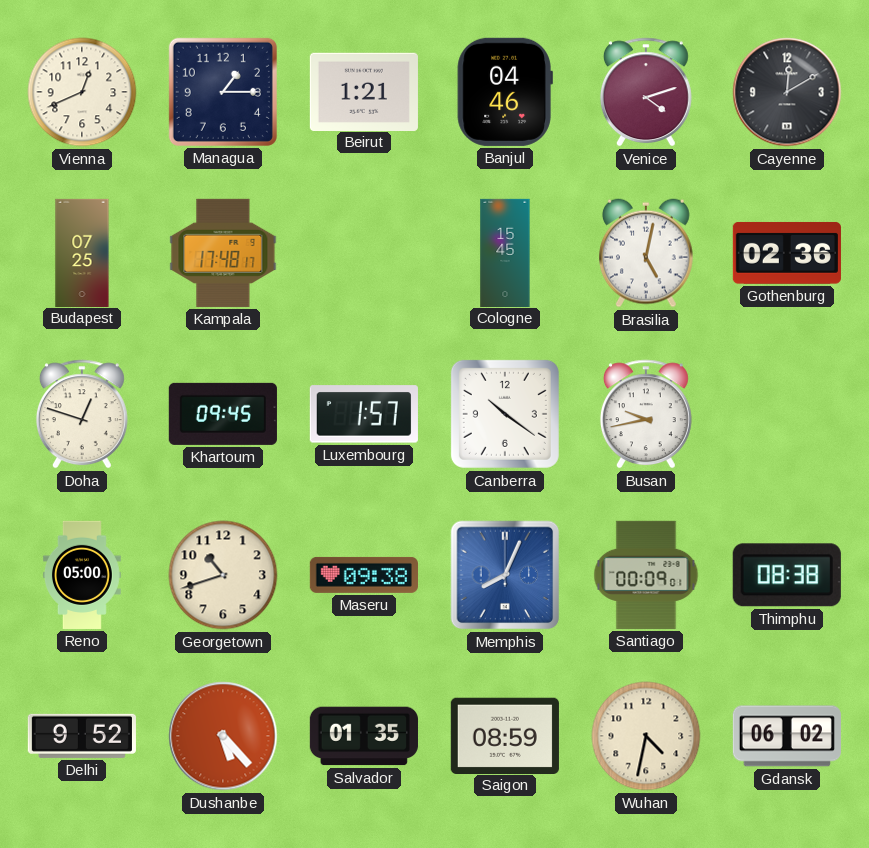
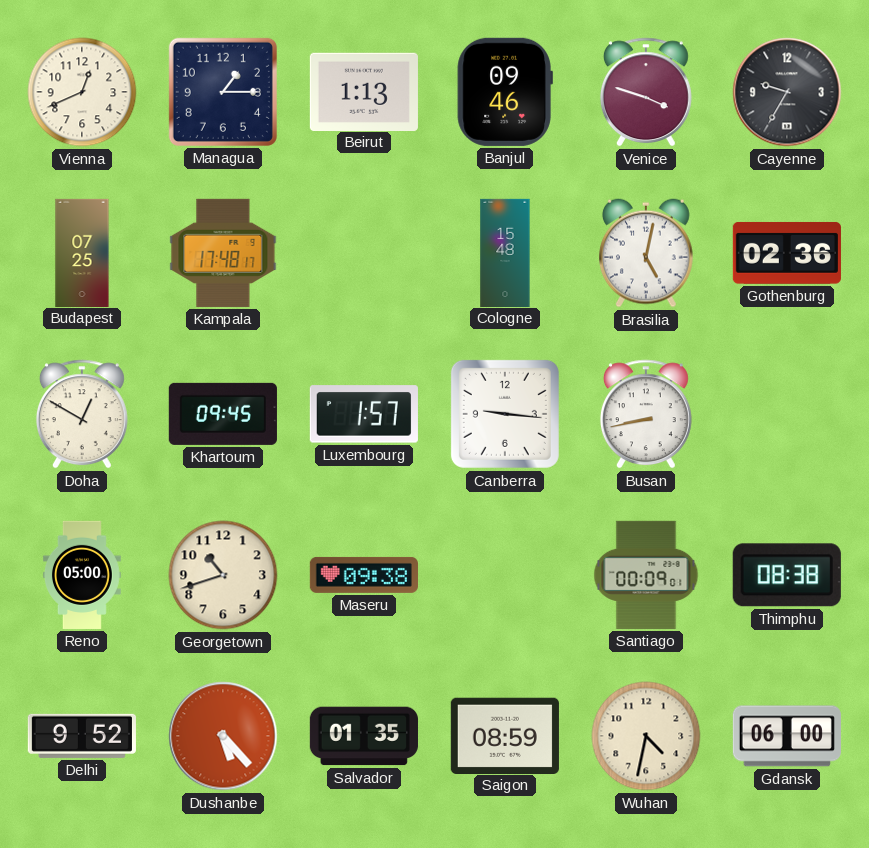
Beirut: 1:21 -> 1:13
Banjul: 04:46 -> 09:46
Venice: 4:12 -> 3:48
Cayenne: 12:10 -> 9:35
Cologne: 15:45 -> 15:48
Doha: 12:48 -> 12:50
Canberra: 10:21 -> 9:16
Busan: 9:43 -> 8:43
Memphis: 8:04 -> none
Gdansk: 06:02 -> 06:00
